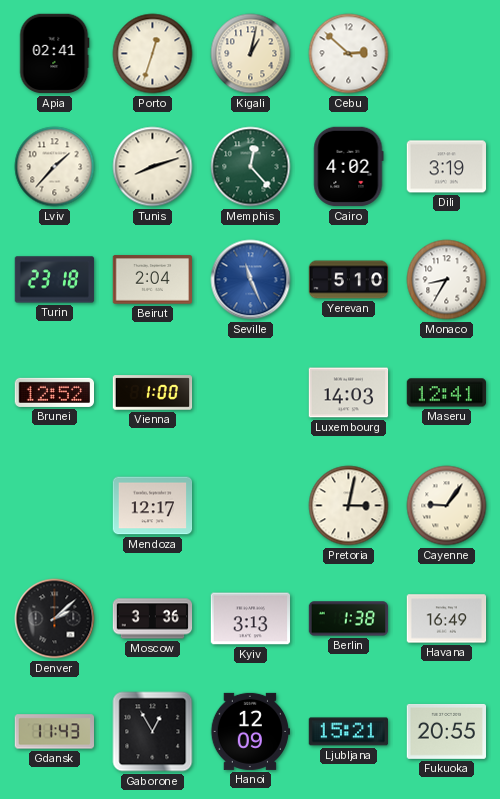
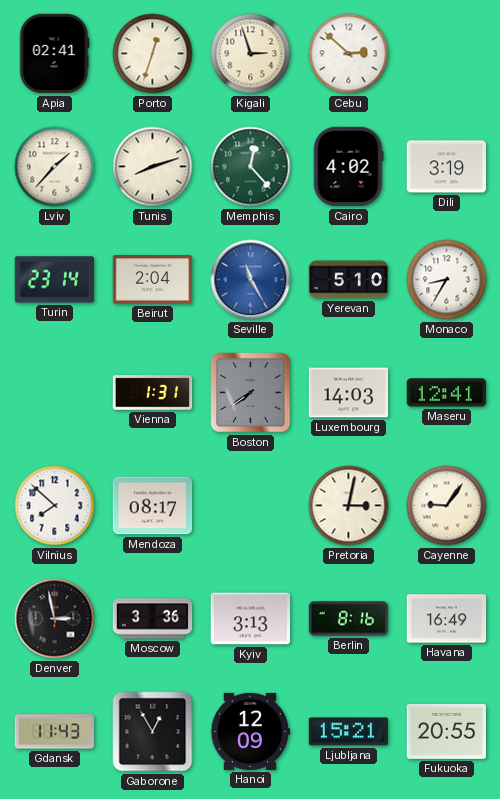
Kigali: 1:02 -> 2:57
Turin: 23:18 -> 23:14
Seville: 11:26 -> 11:25
Brunei: 12:52 -> none
Vienna: 1:00 -> 1:31
Boston: none -> 7:39
Vilnius: none -> 7:52
Mendoza: 12:17 -> 08:17
Denver: 2:08 -> 2:58
Berlin: 1:38 -> 8:16
